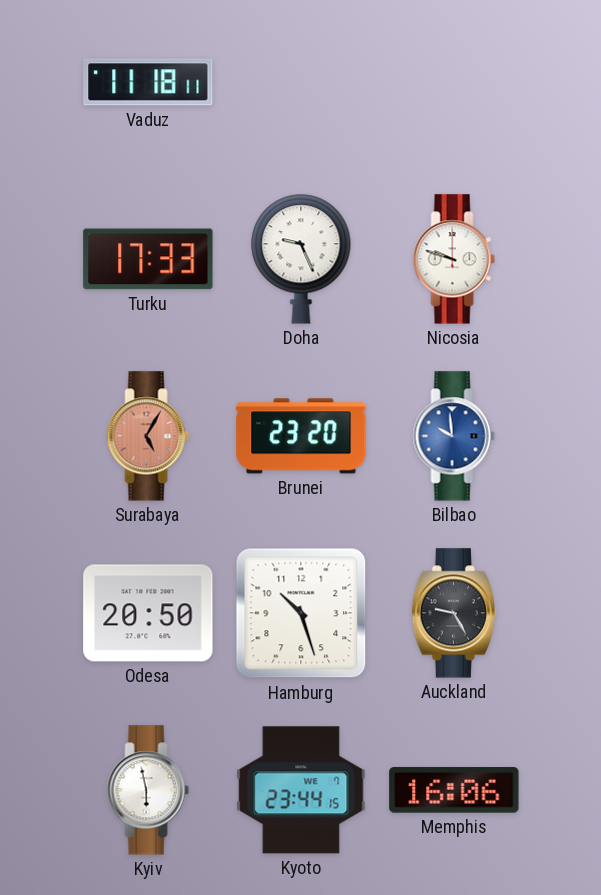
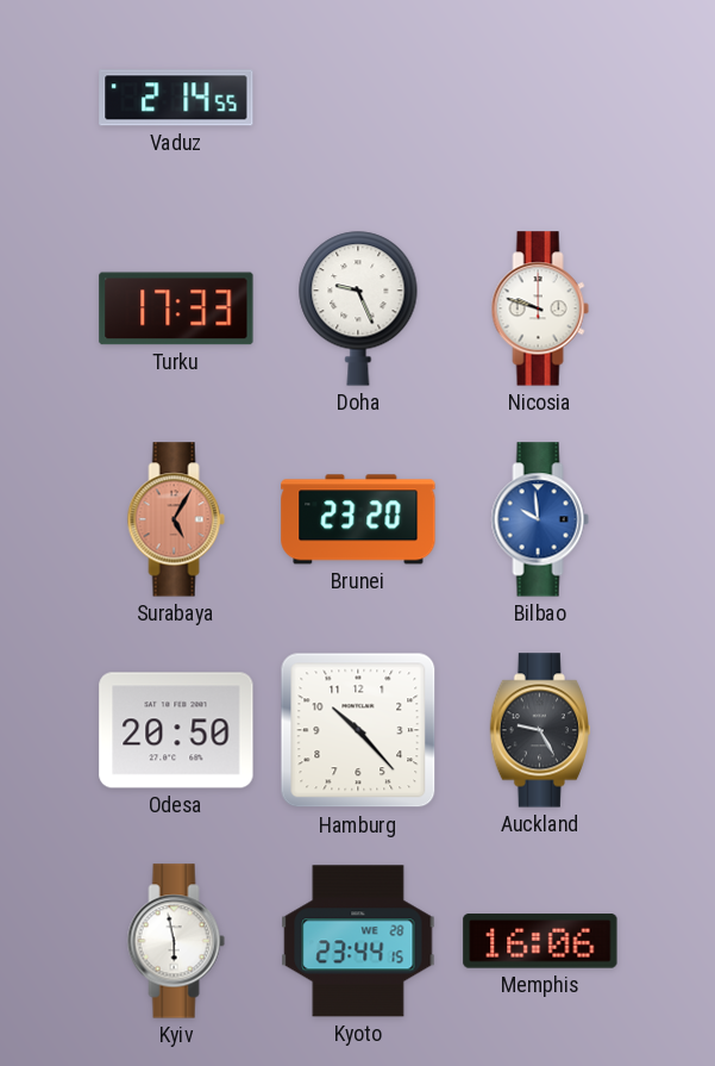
Vaduz: 11:18 -> 2:14
Hamburg: 10:27 -> 10:23
Kyoto date: WE 7 -> WE 28
